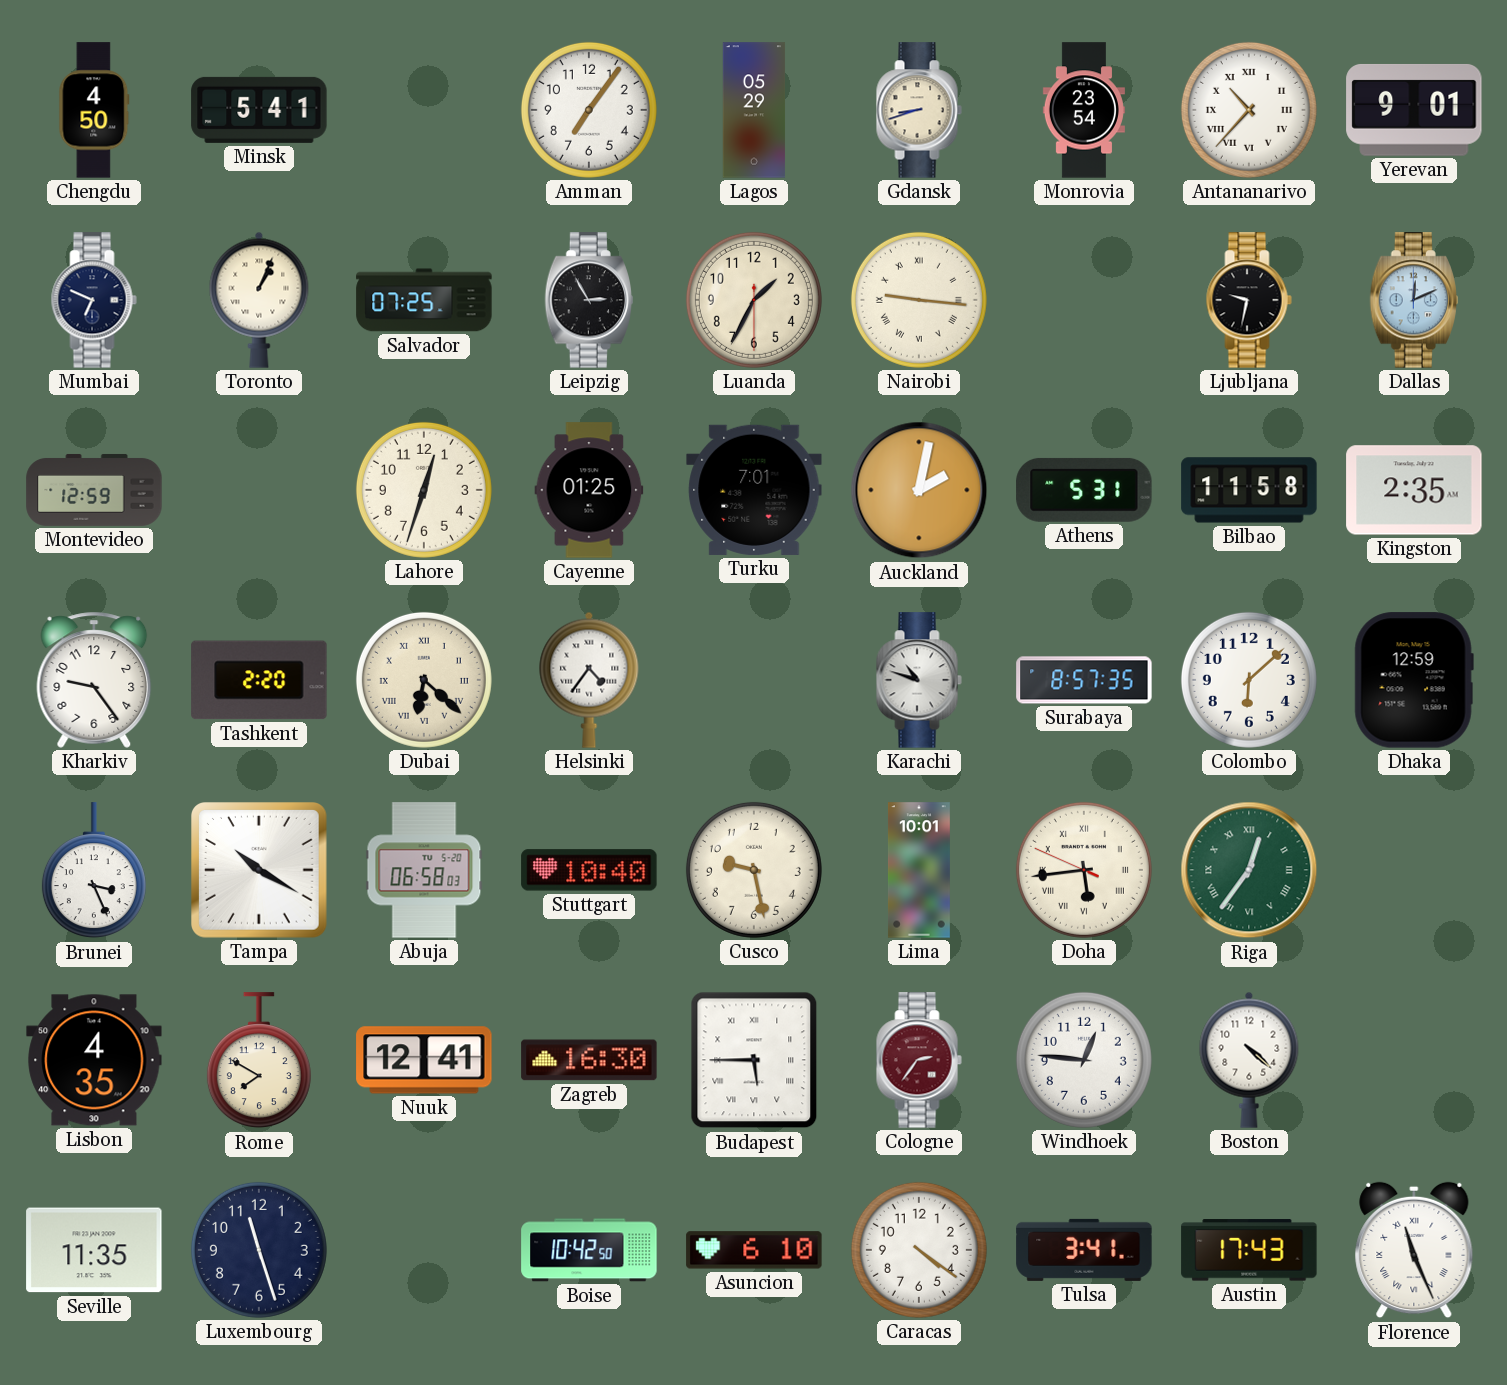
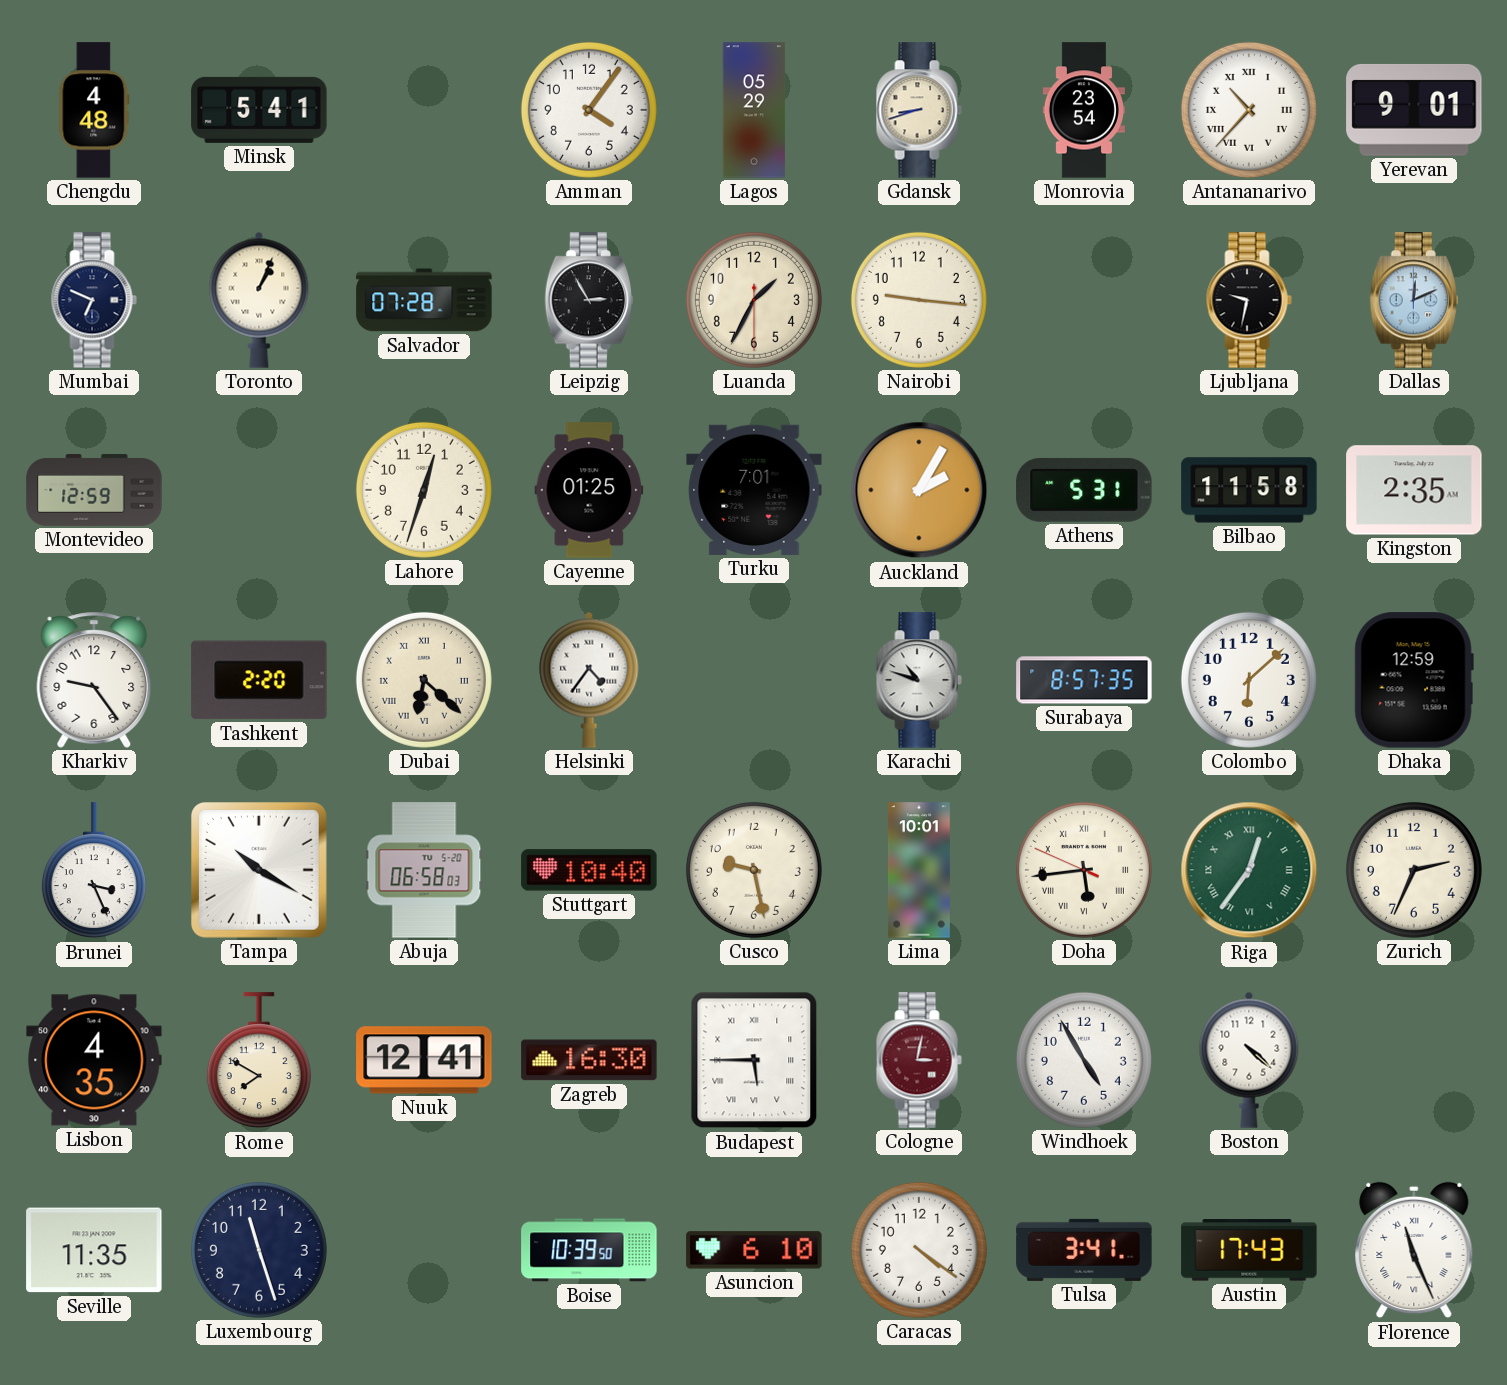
Chengdu: 4:50 -> 4:48
Amman: 7:06 -> 4:06
Salvador: 07:25 -> 07:28
Nairobi numerals: Roman -> Arabic
Auckland: 2:02 -> 2:05
Zurich: none -> 2:34
Cologne: 2:36 -> 3:02
Windhoek: 12:46 -> 4:55
Boise: 10:42 -> 10:39
